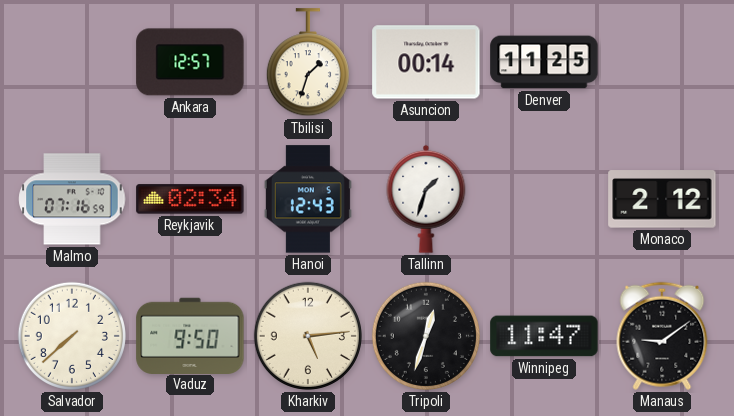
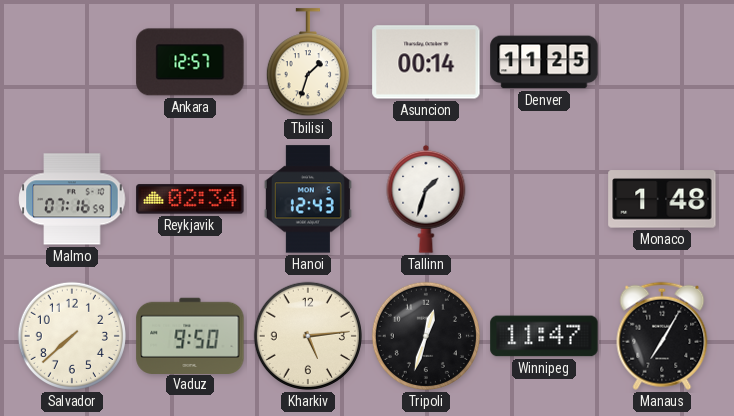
Monaco: 2:12 -> 1:48
Manaus: 9:09 -> 7:05
